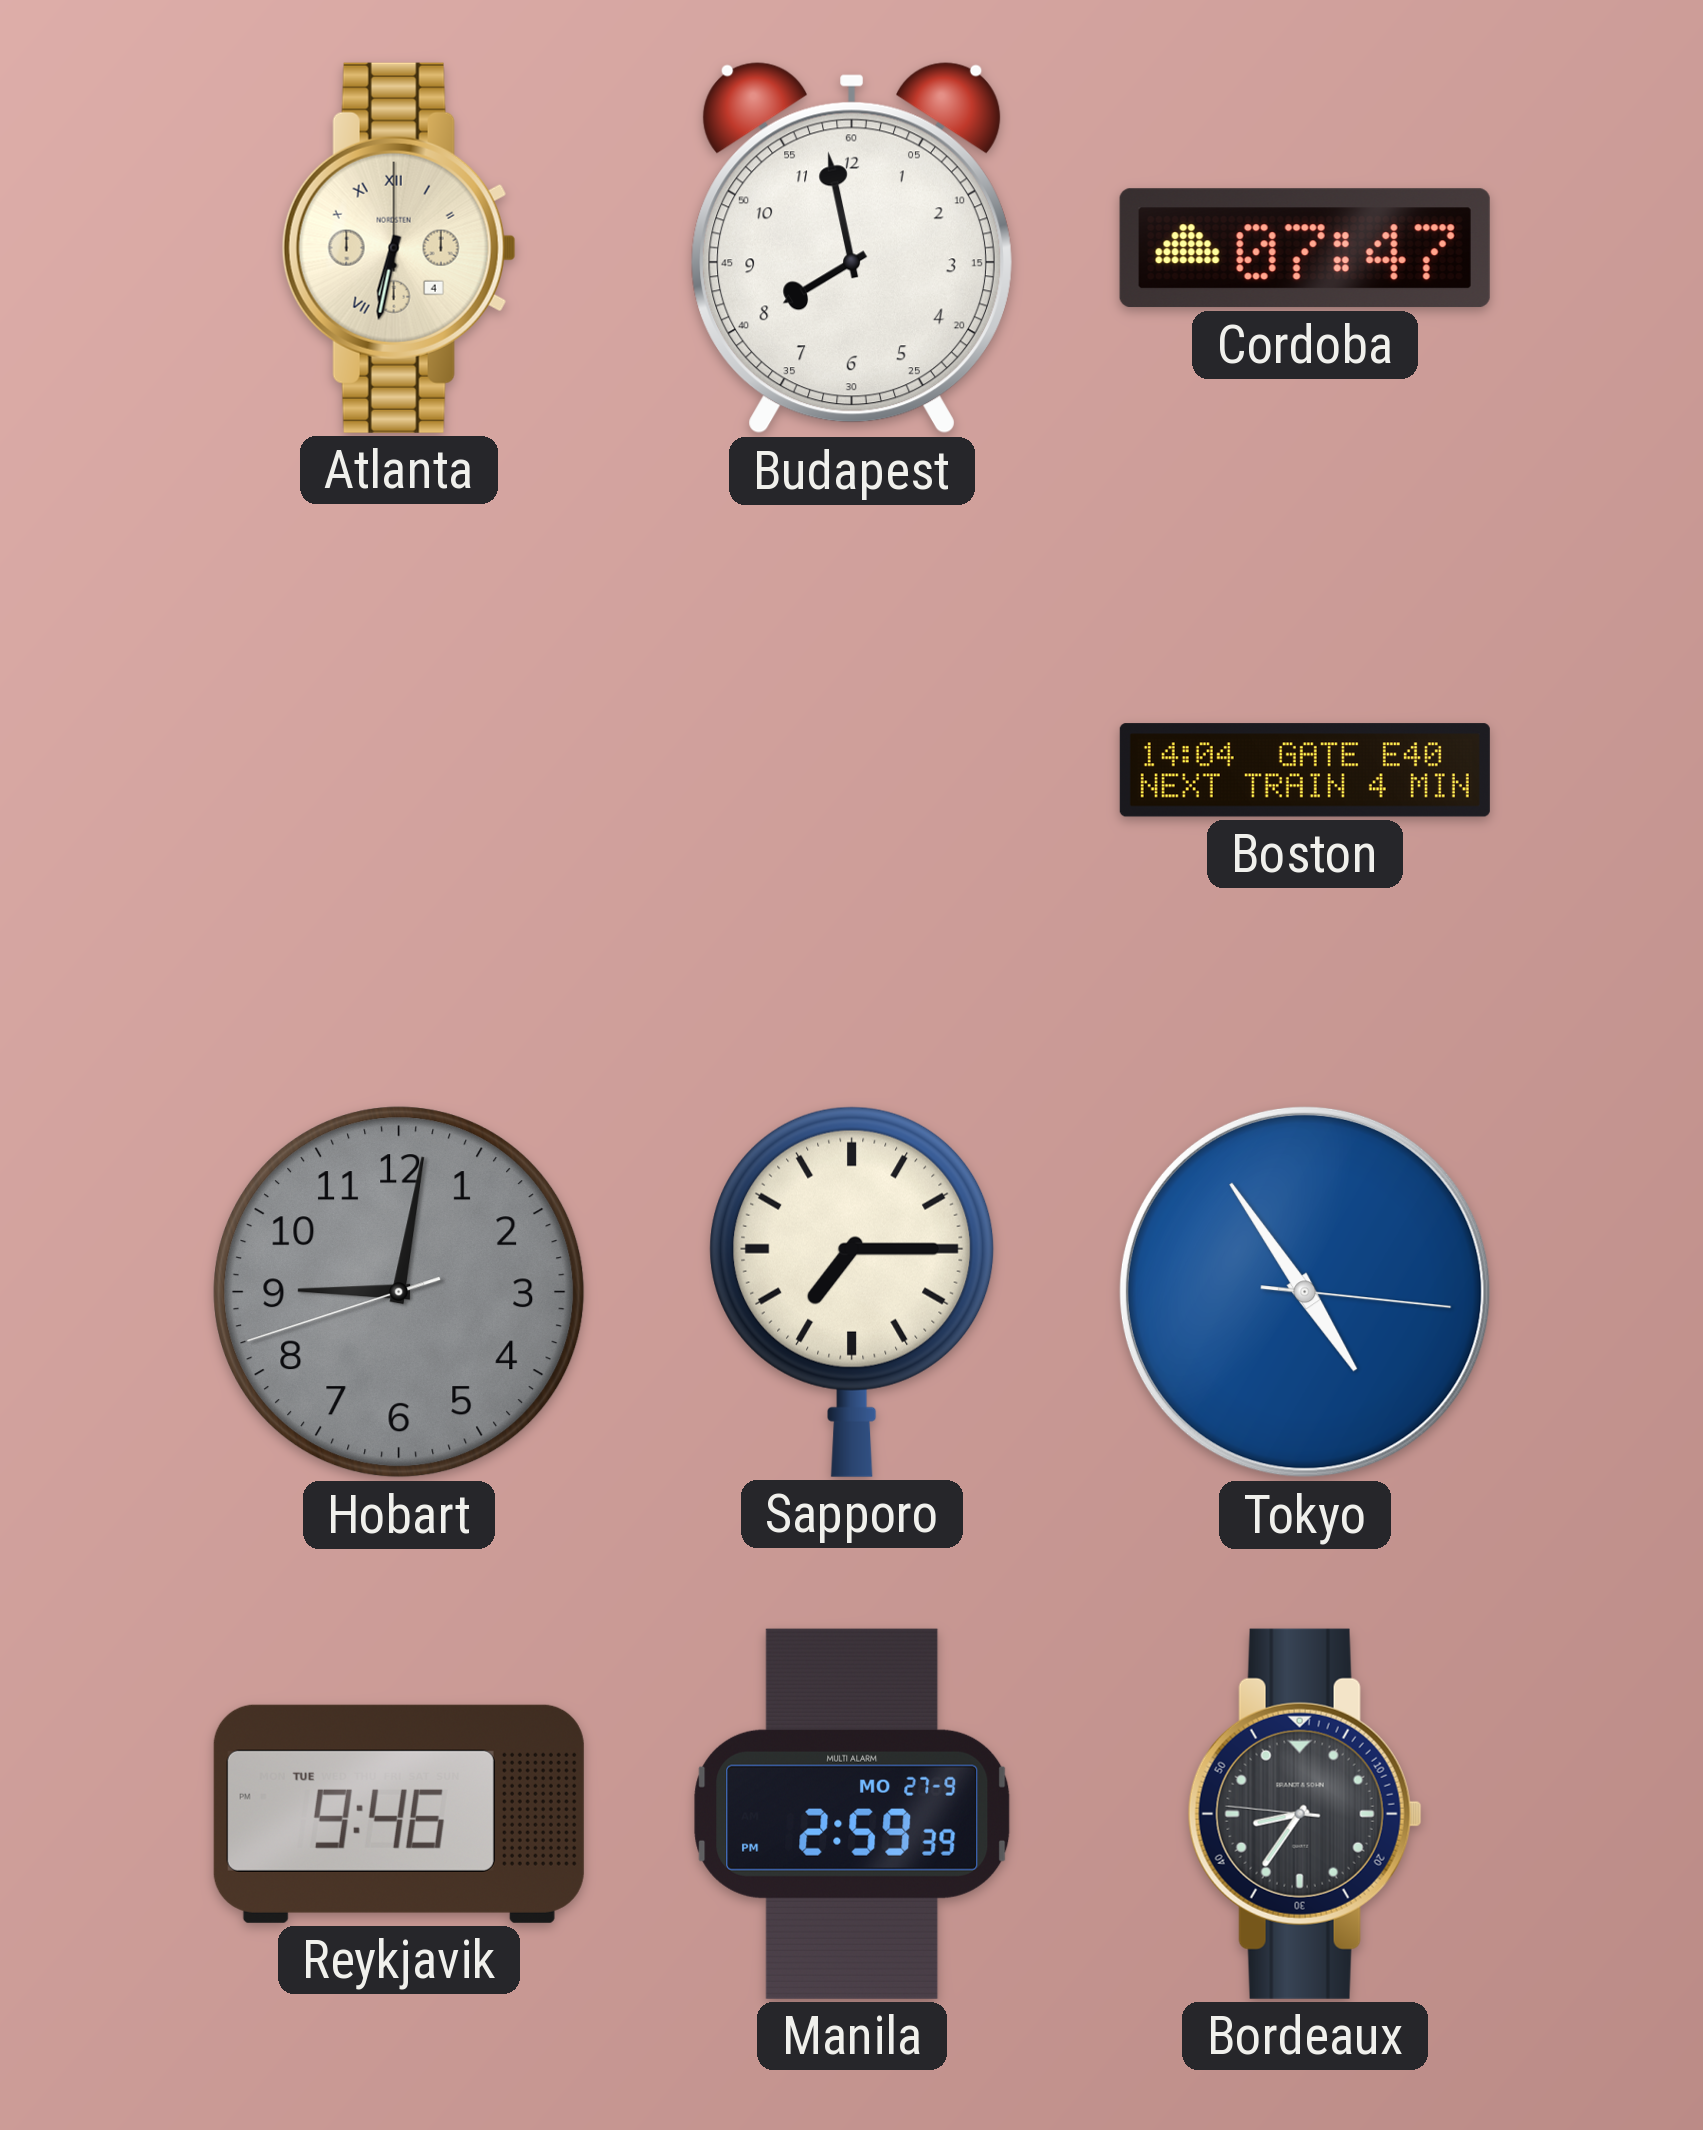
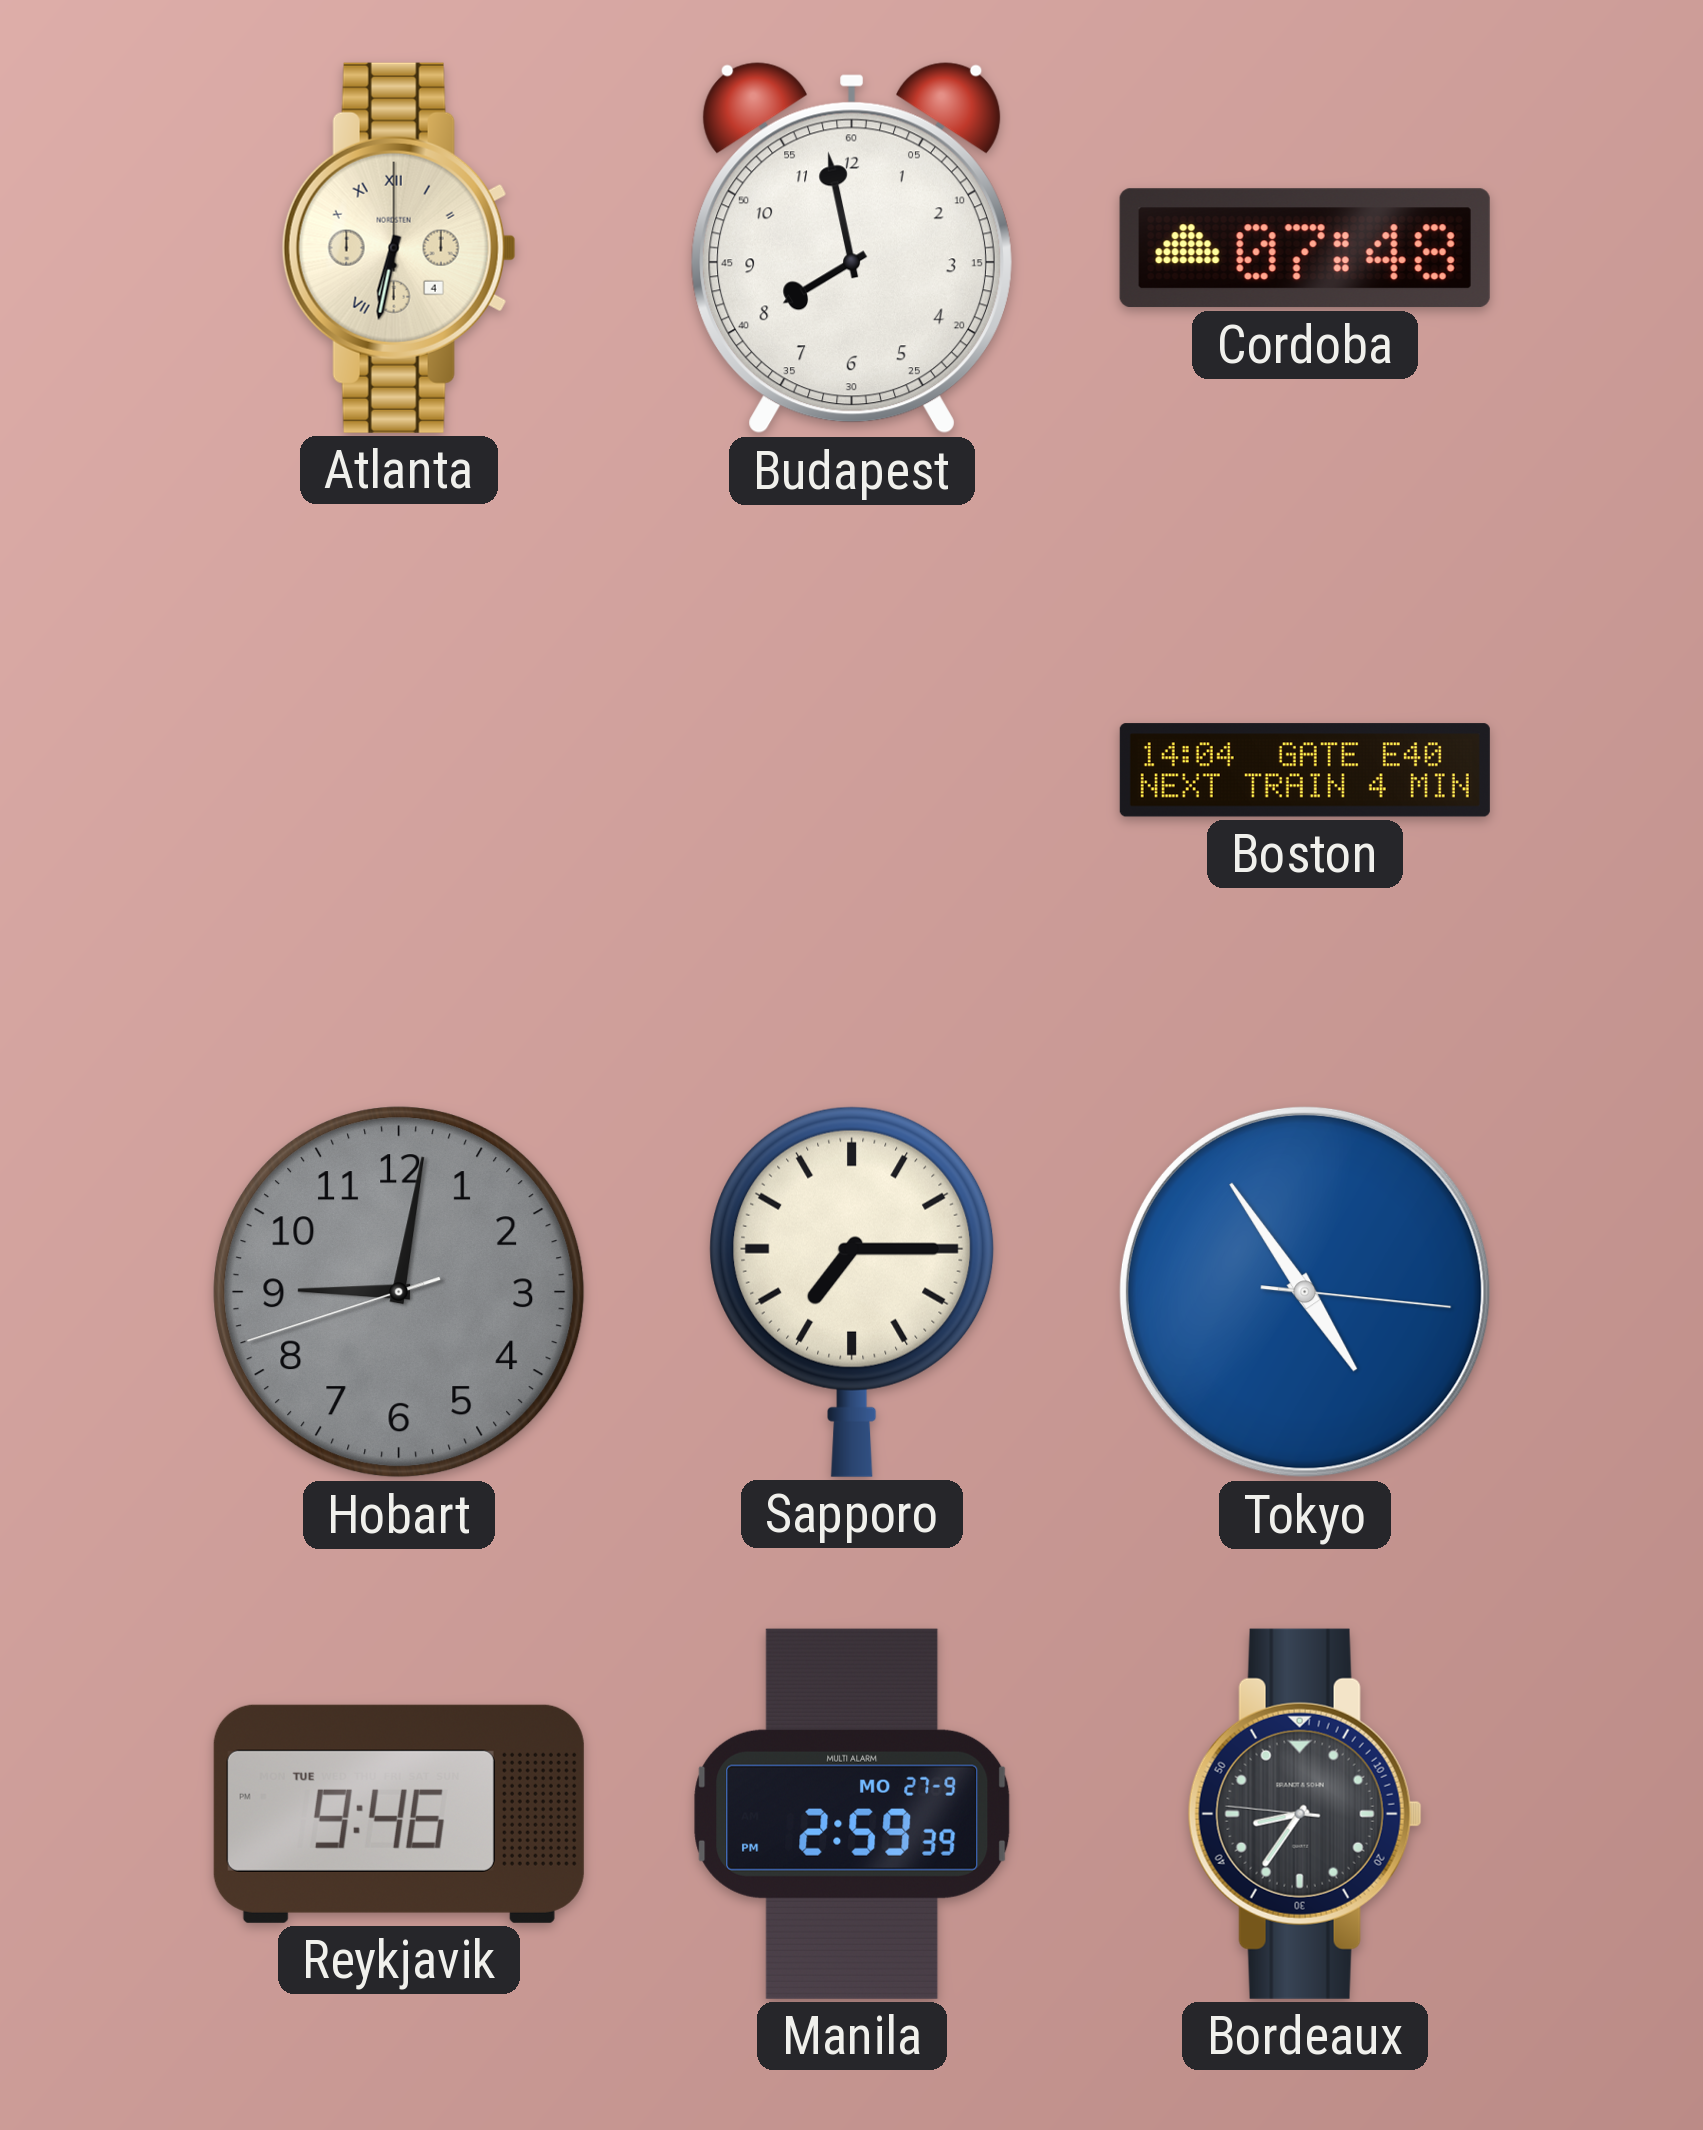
Cordoba: 07:47 -> 07:48
